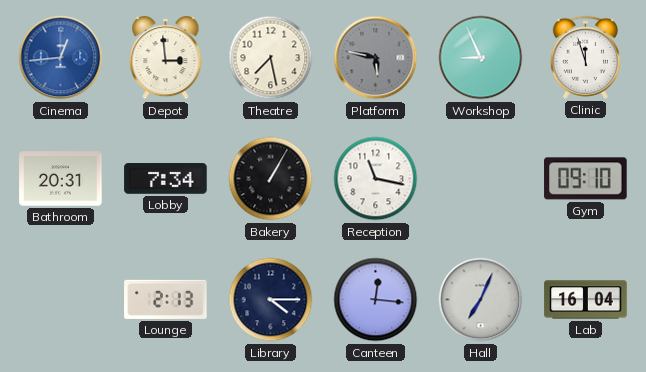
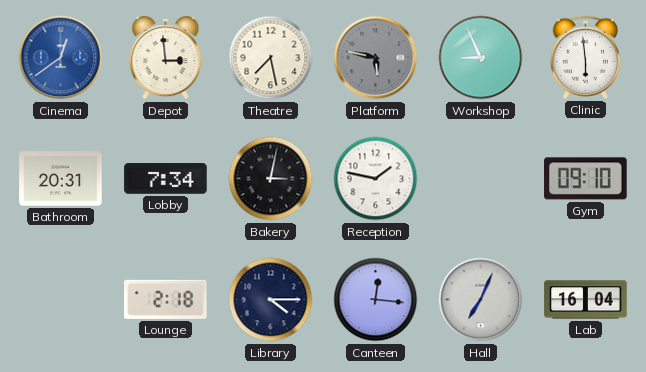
Cinema: 12:44 -> 12:39
Clinic: 11:57 -> 5:59
Bakery: 1:05 -> 3:02
Reception: 11:17 -> 1:47
Lounge: 2:13 -> 2:18
